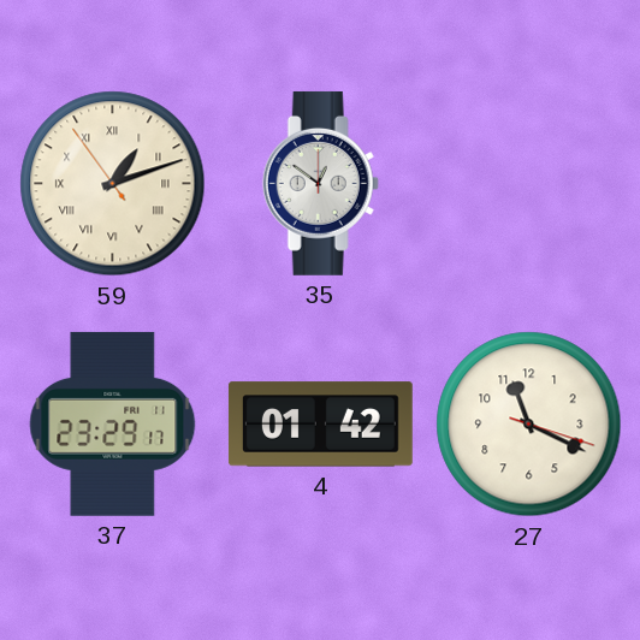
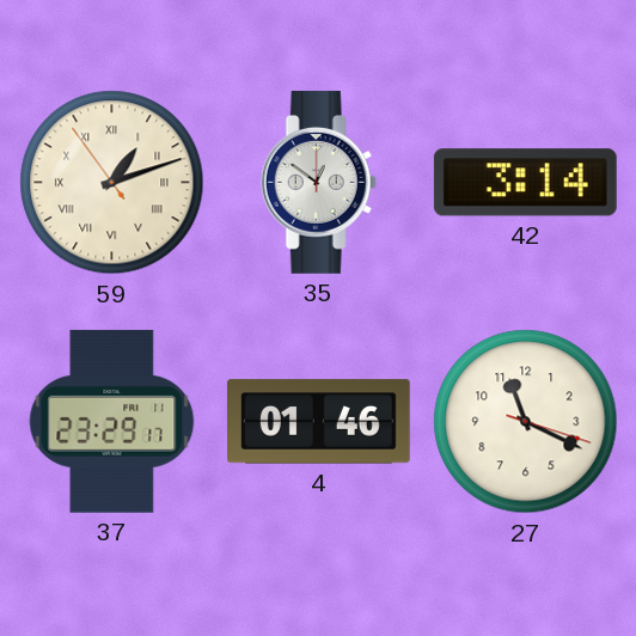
42: none -> 3:14
4: 01:42 -> 01:46
